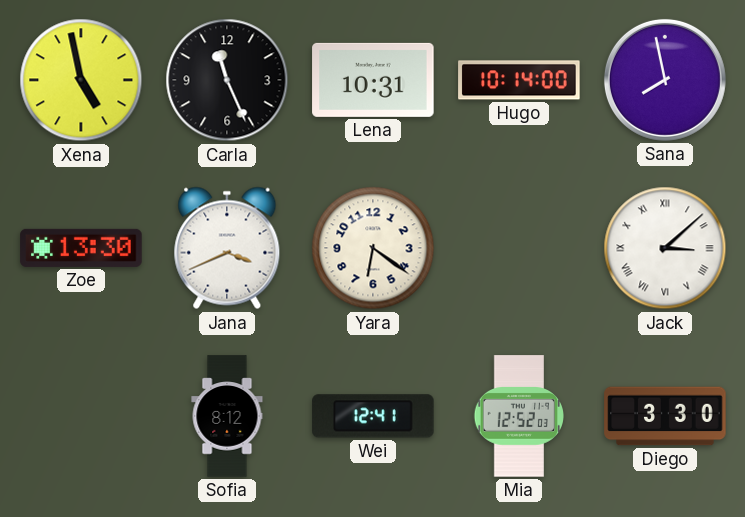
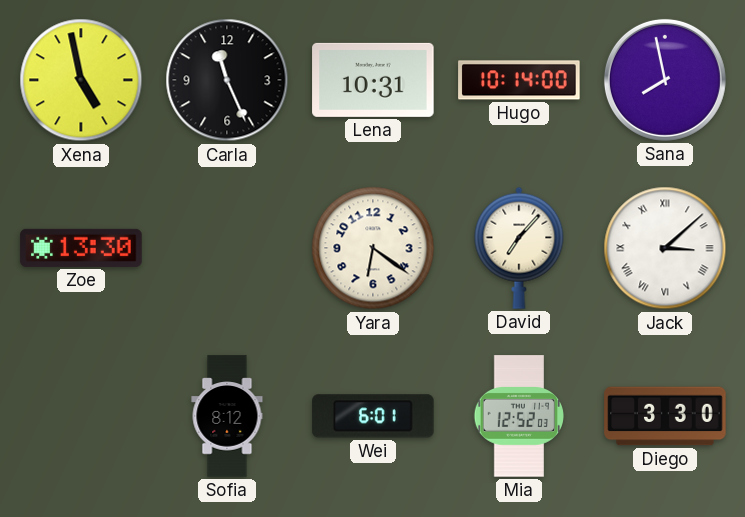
Jana: 3:41 -> none
David: none -> 7:07
Wei: 12:41 -> 6:01
